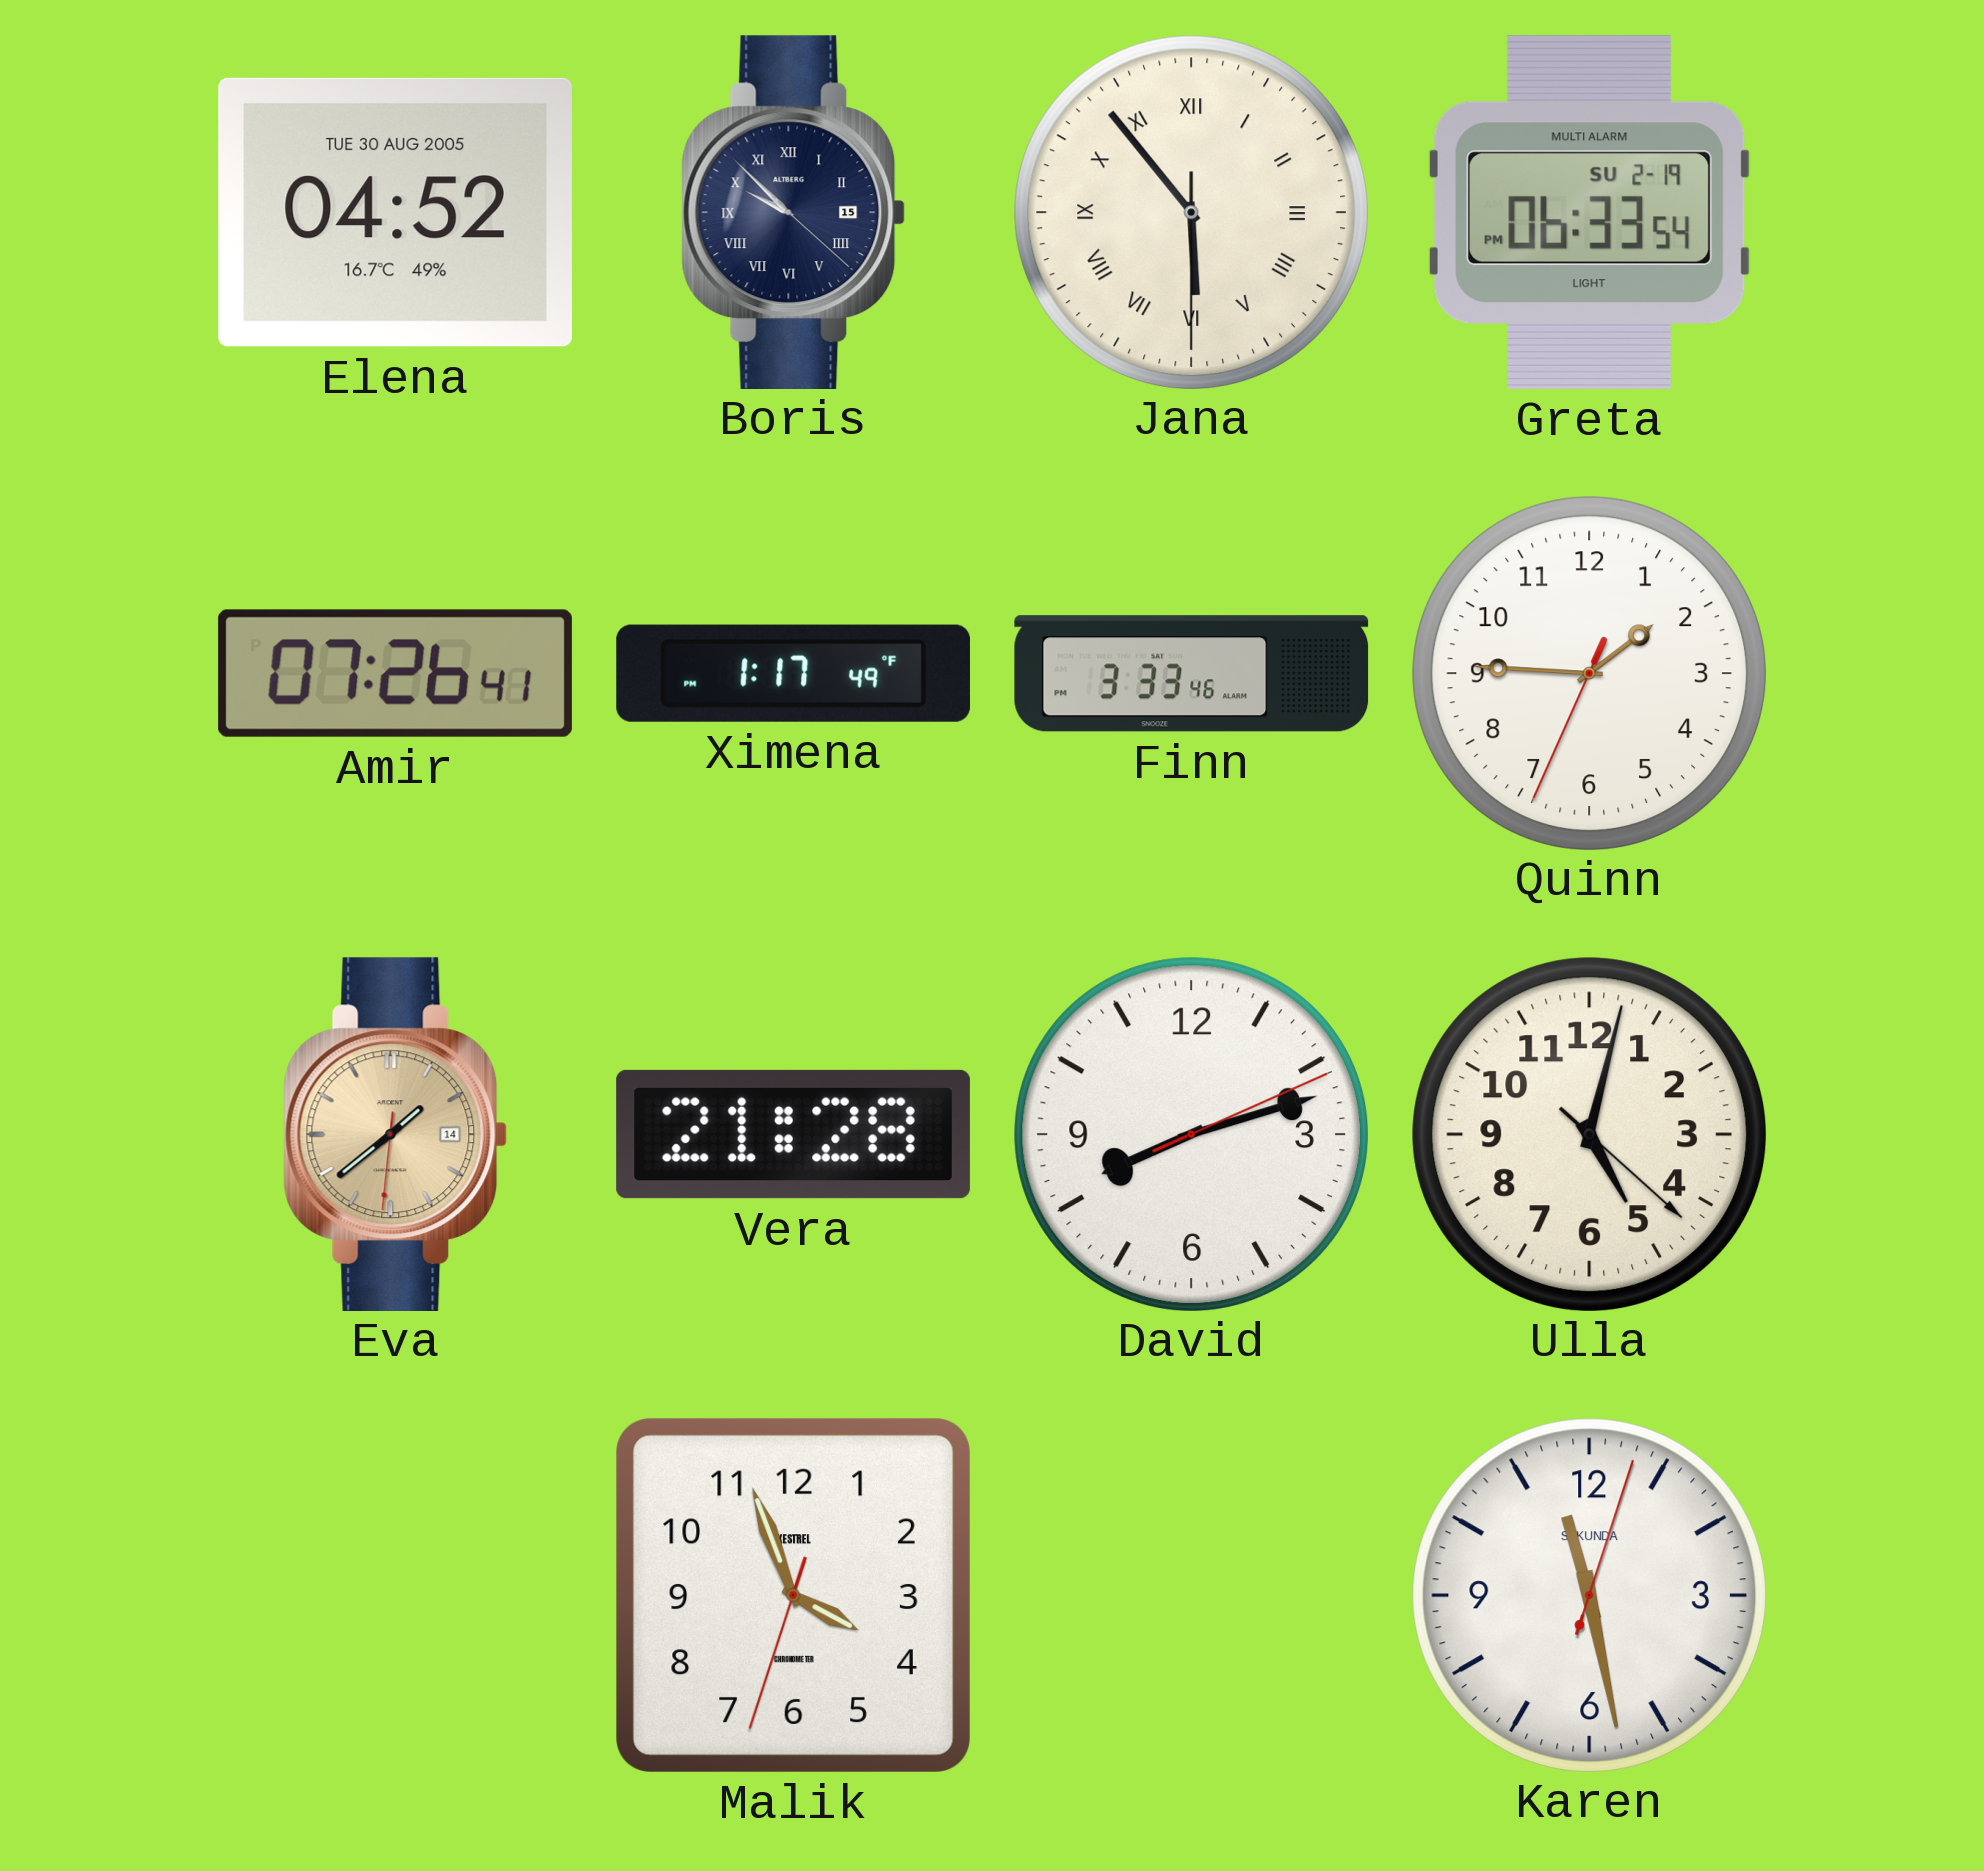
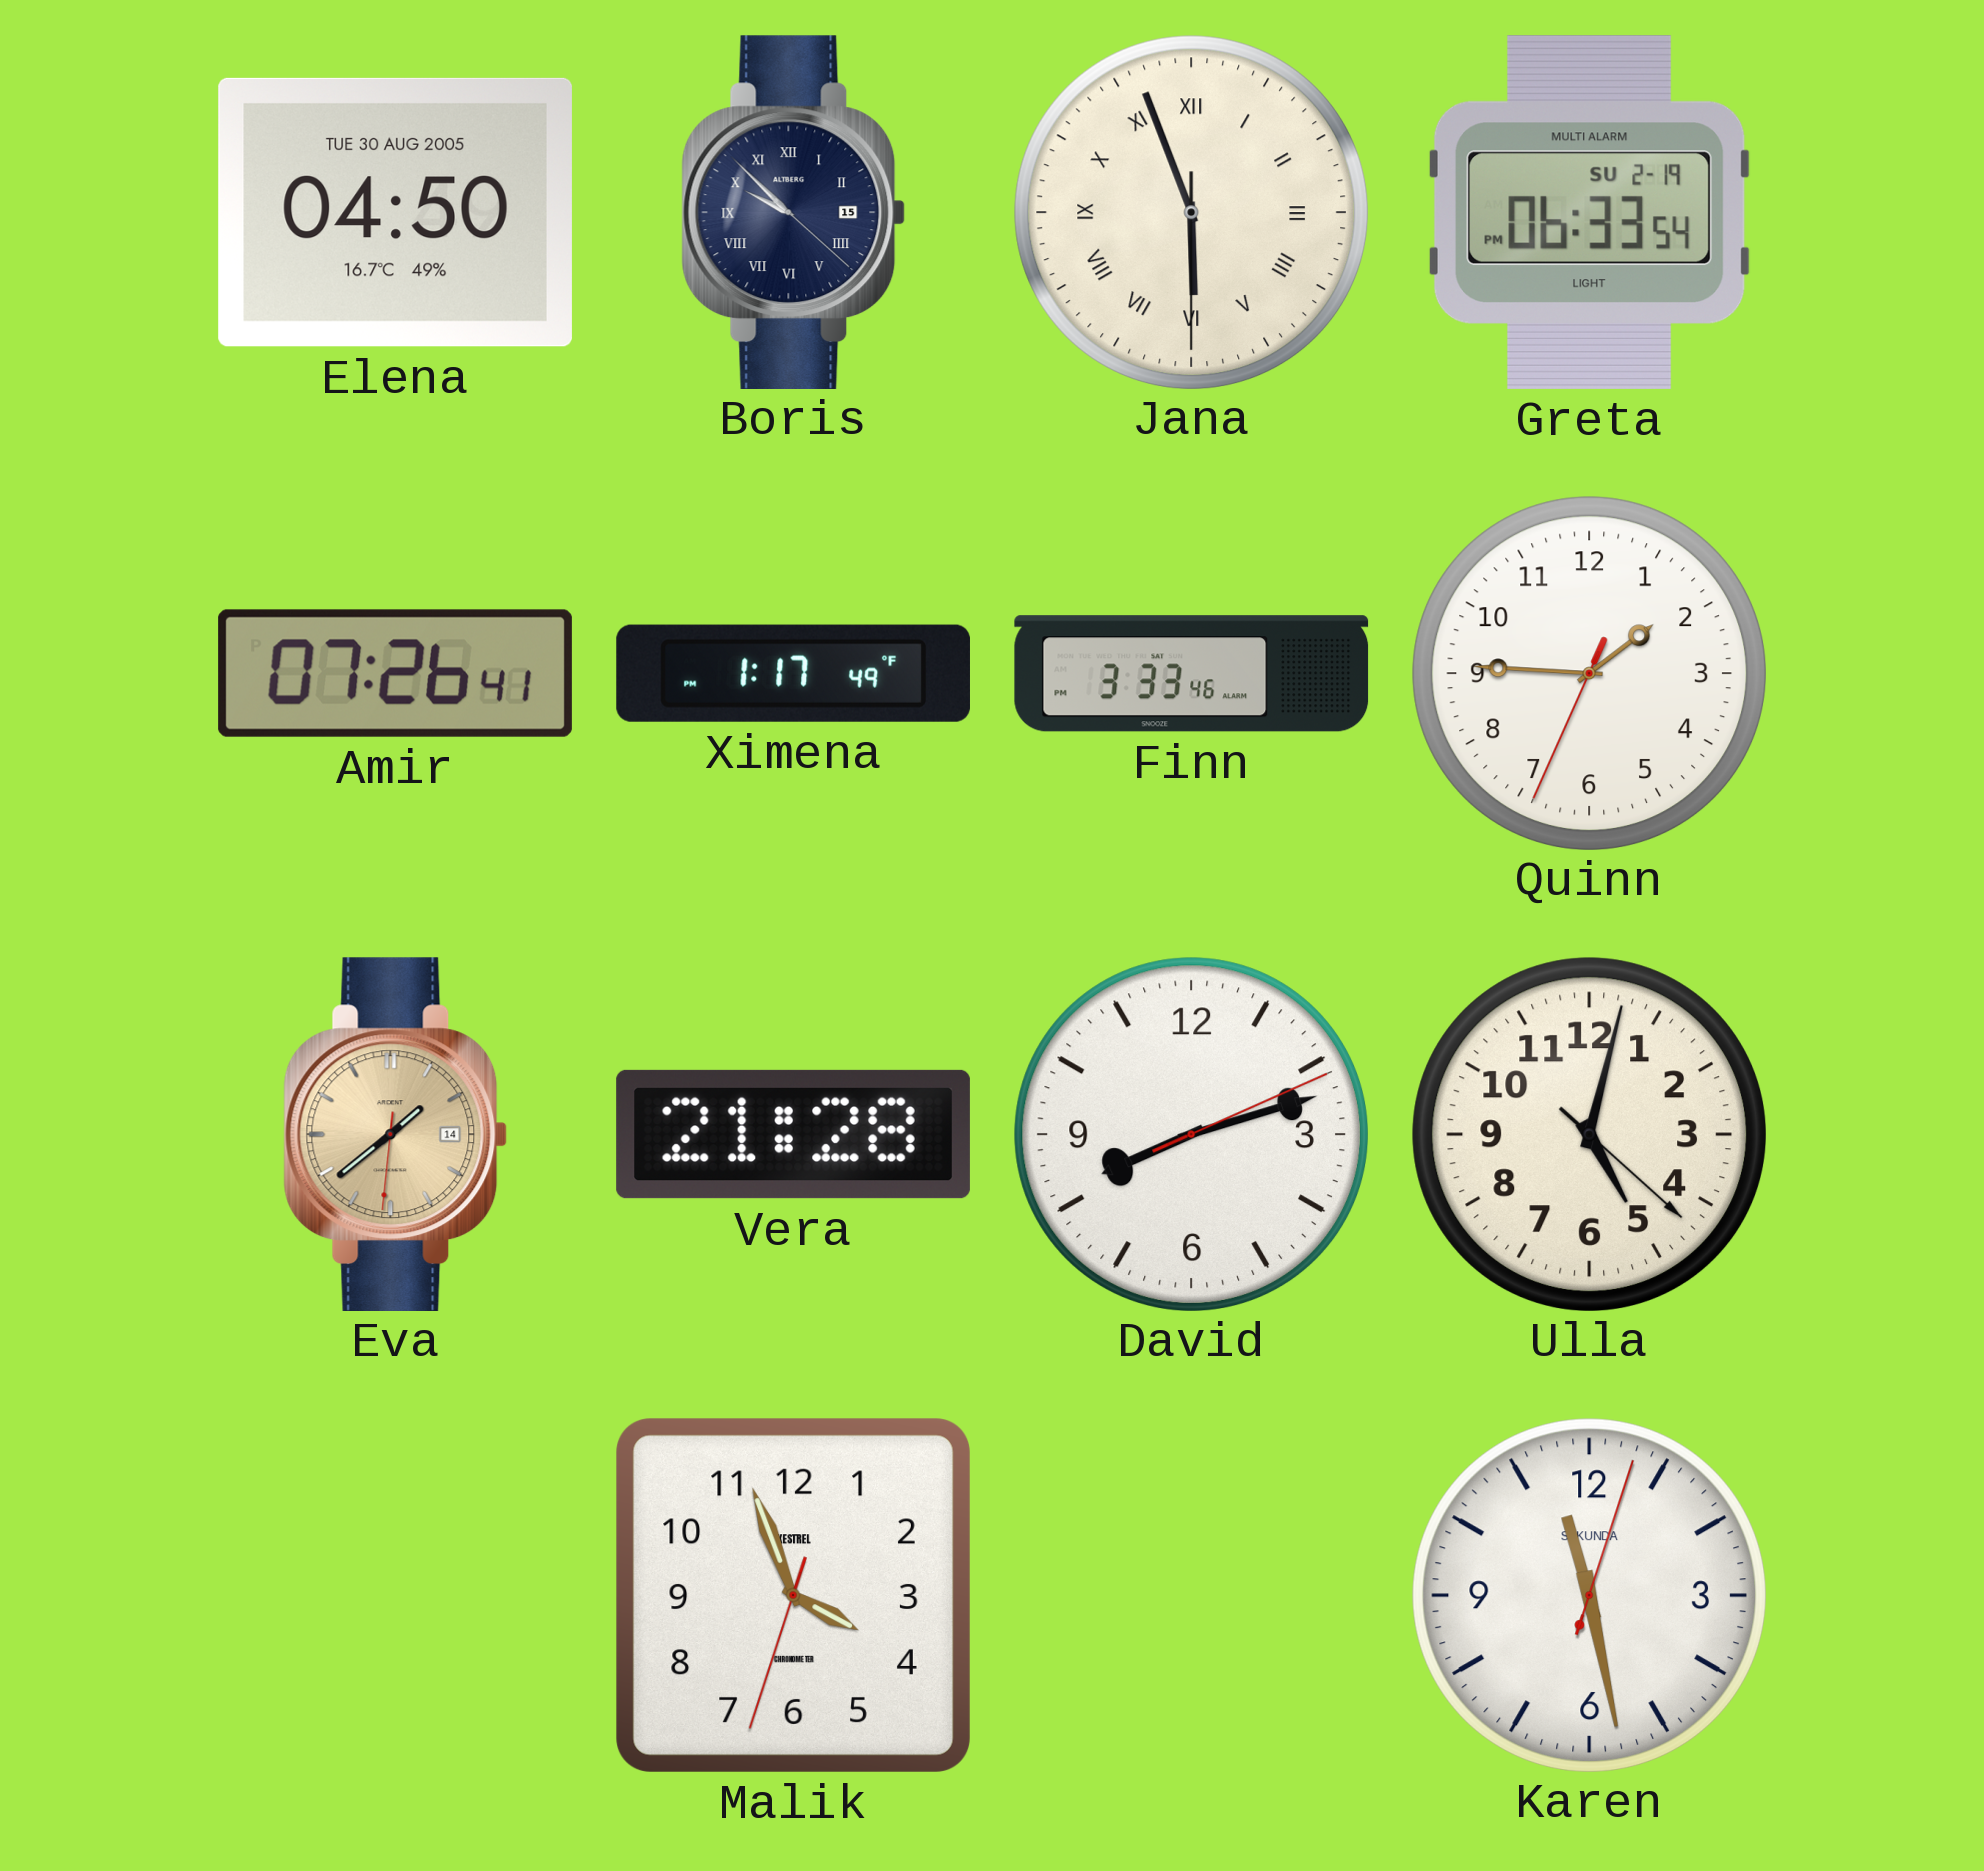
Elena: 04:52 -> 04:50
Jana: 5:53 -> 5:56
